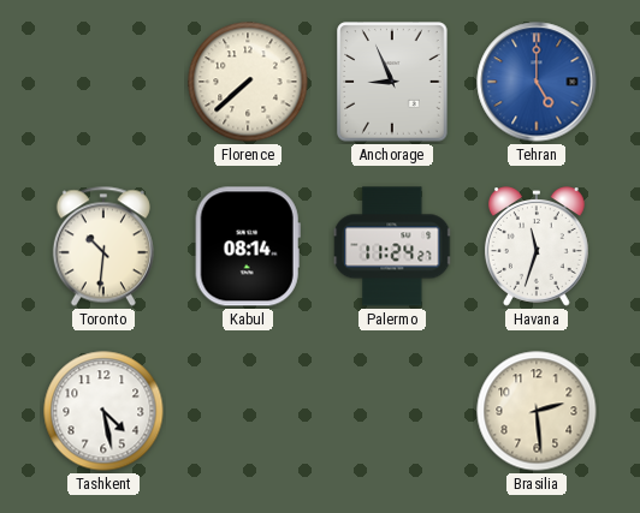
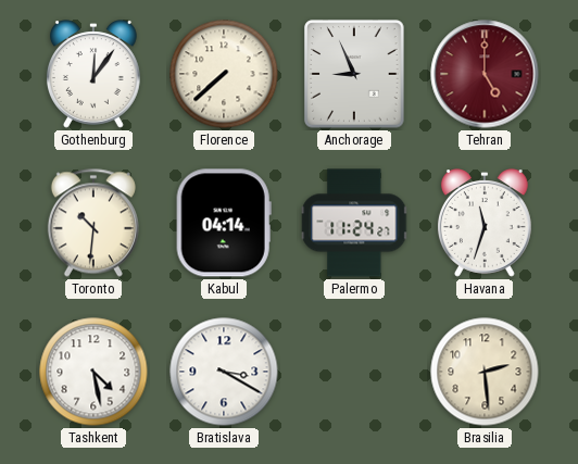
Gothenburg: none -> 12:06
Tehran dial: blue -> burgundy
Kabul: 08:14 -> 04:14
Bratislava: none -> 3:20
